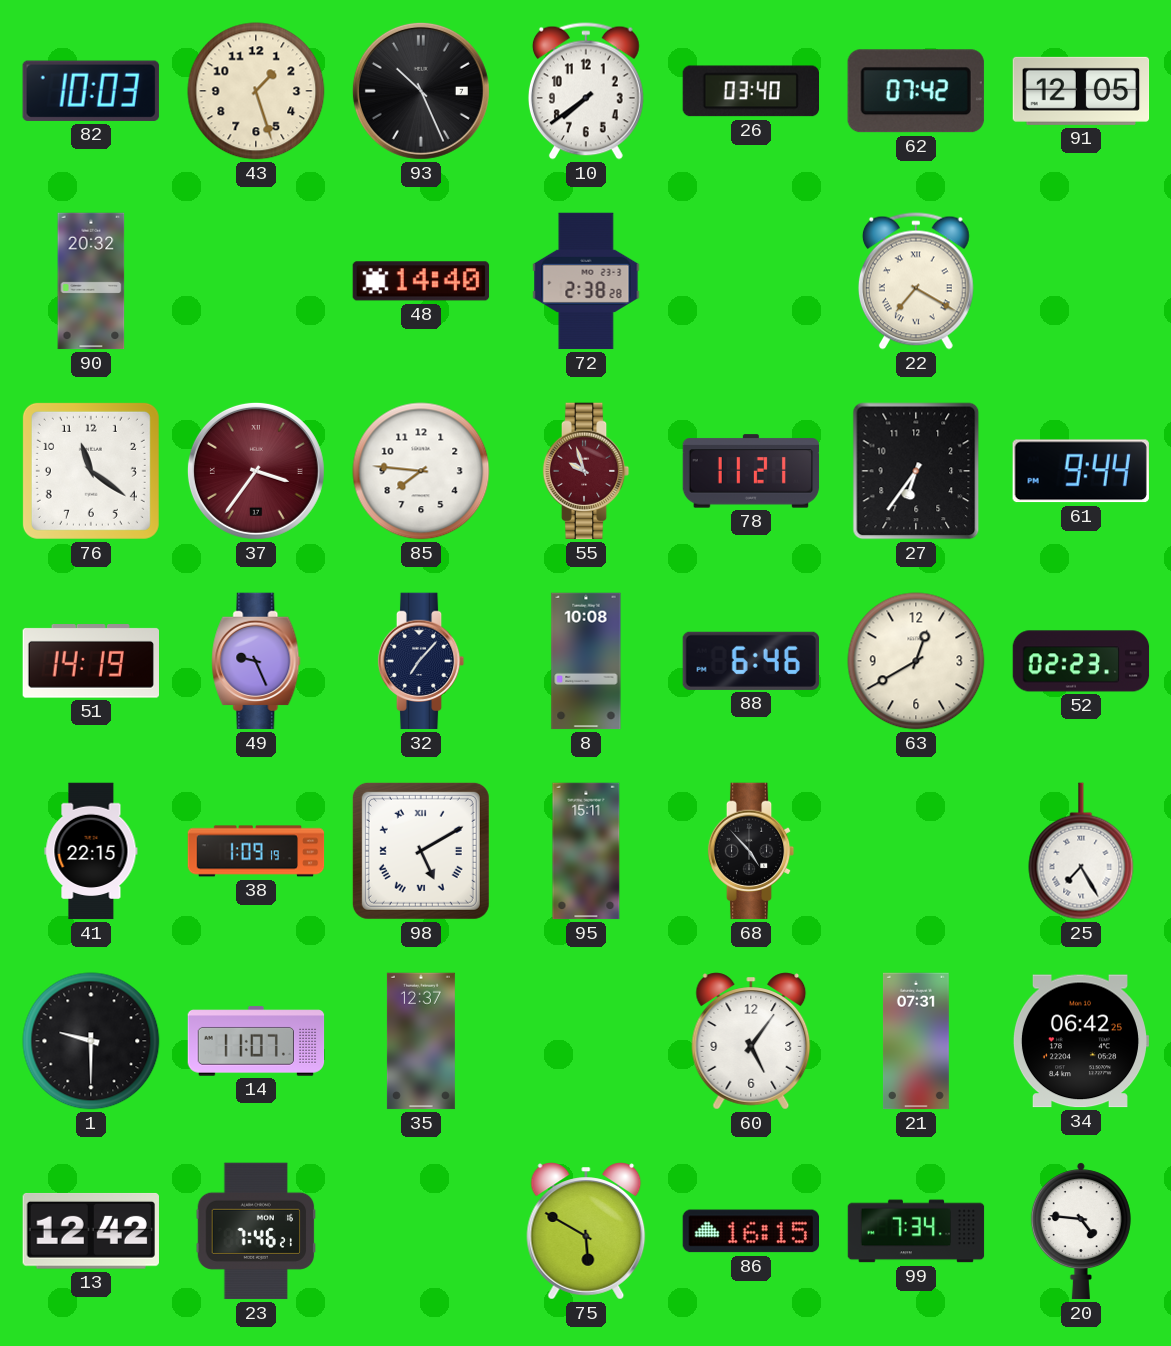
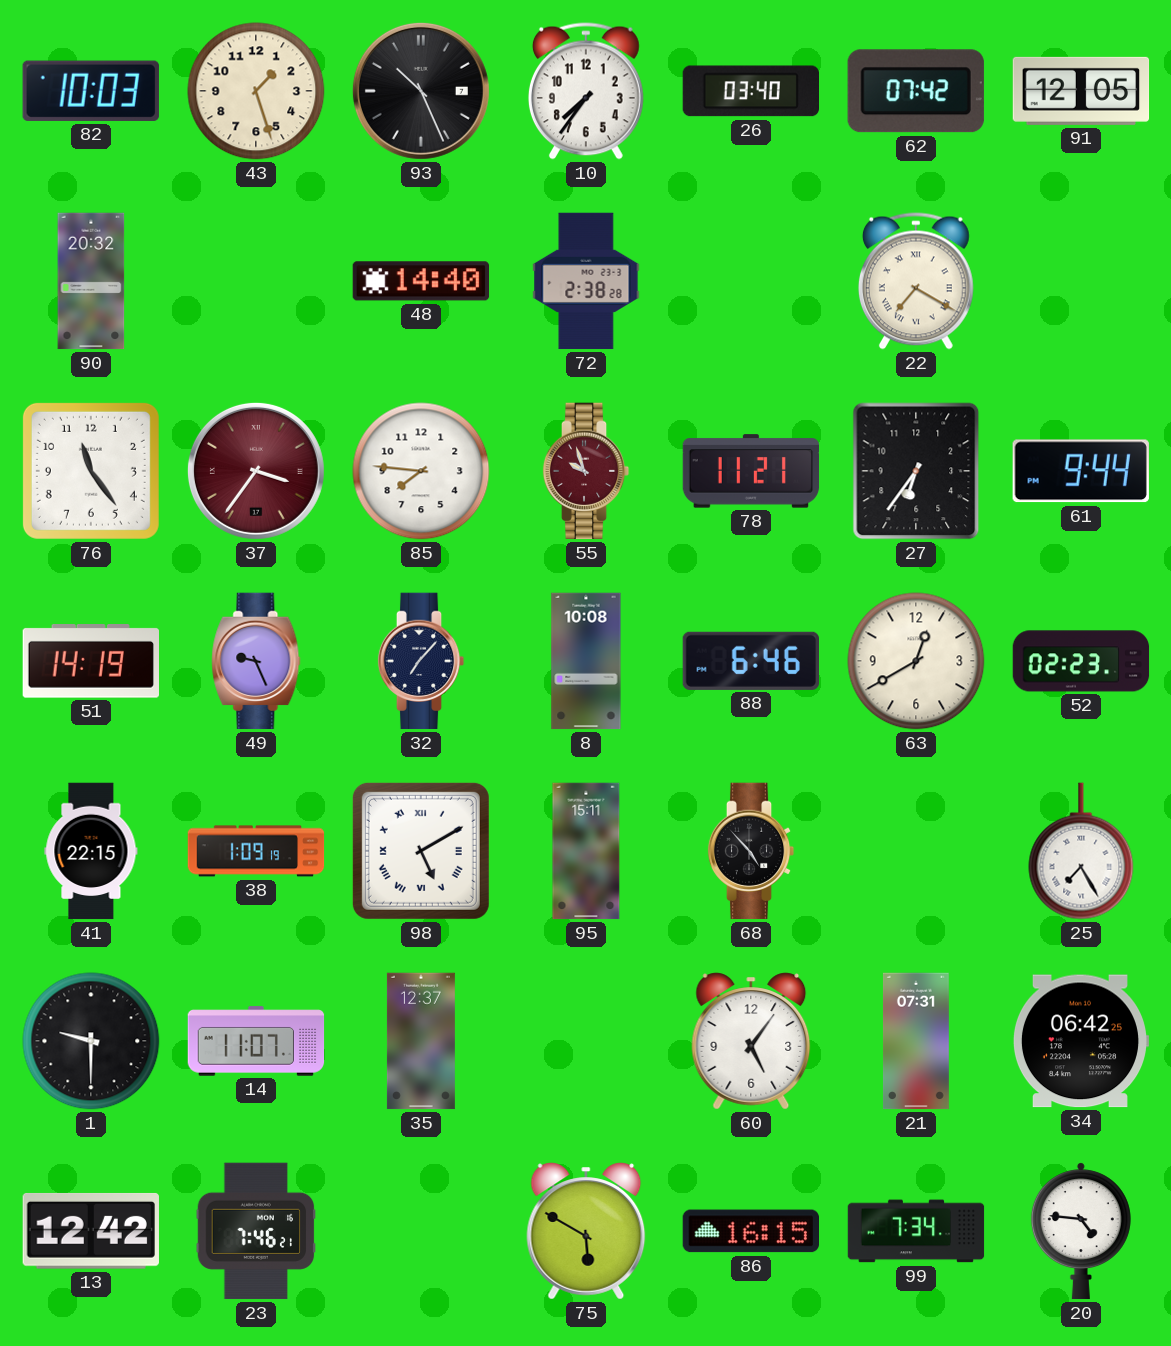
10: 7:39 -> 7:36
76: 11:21 -> 11:24
